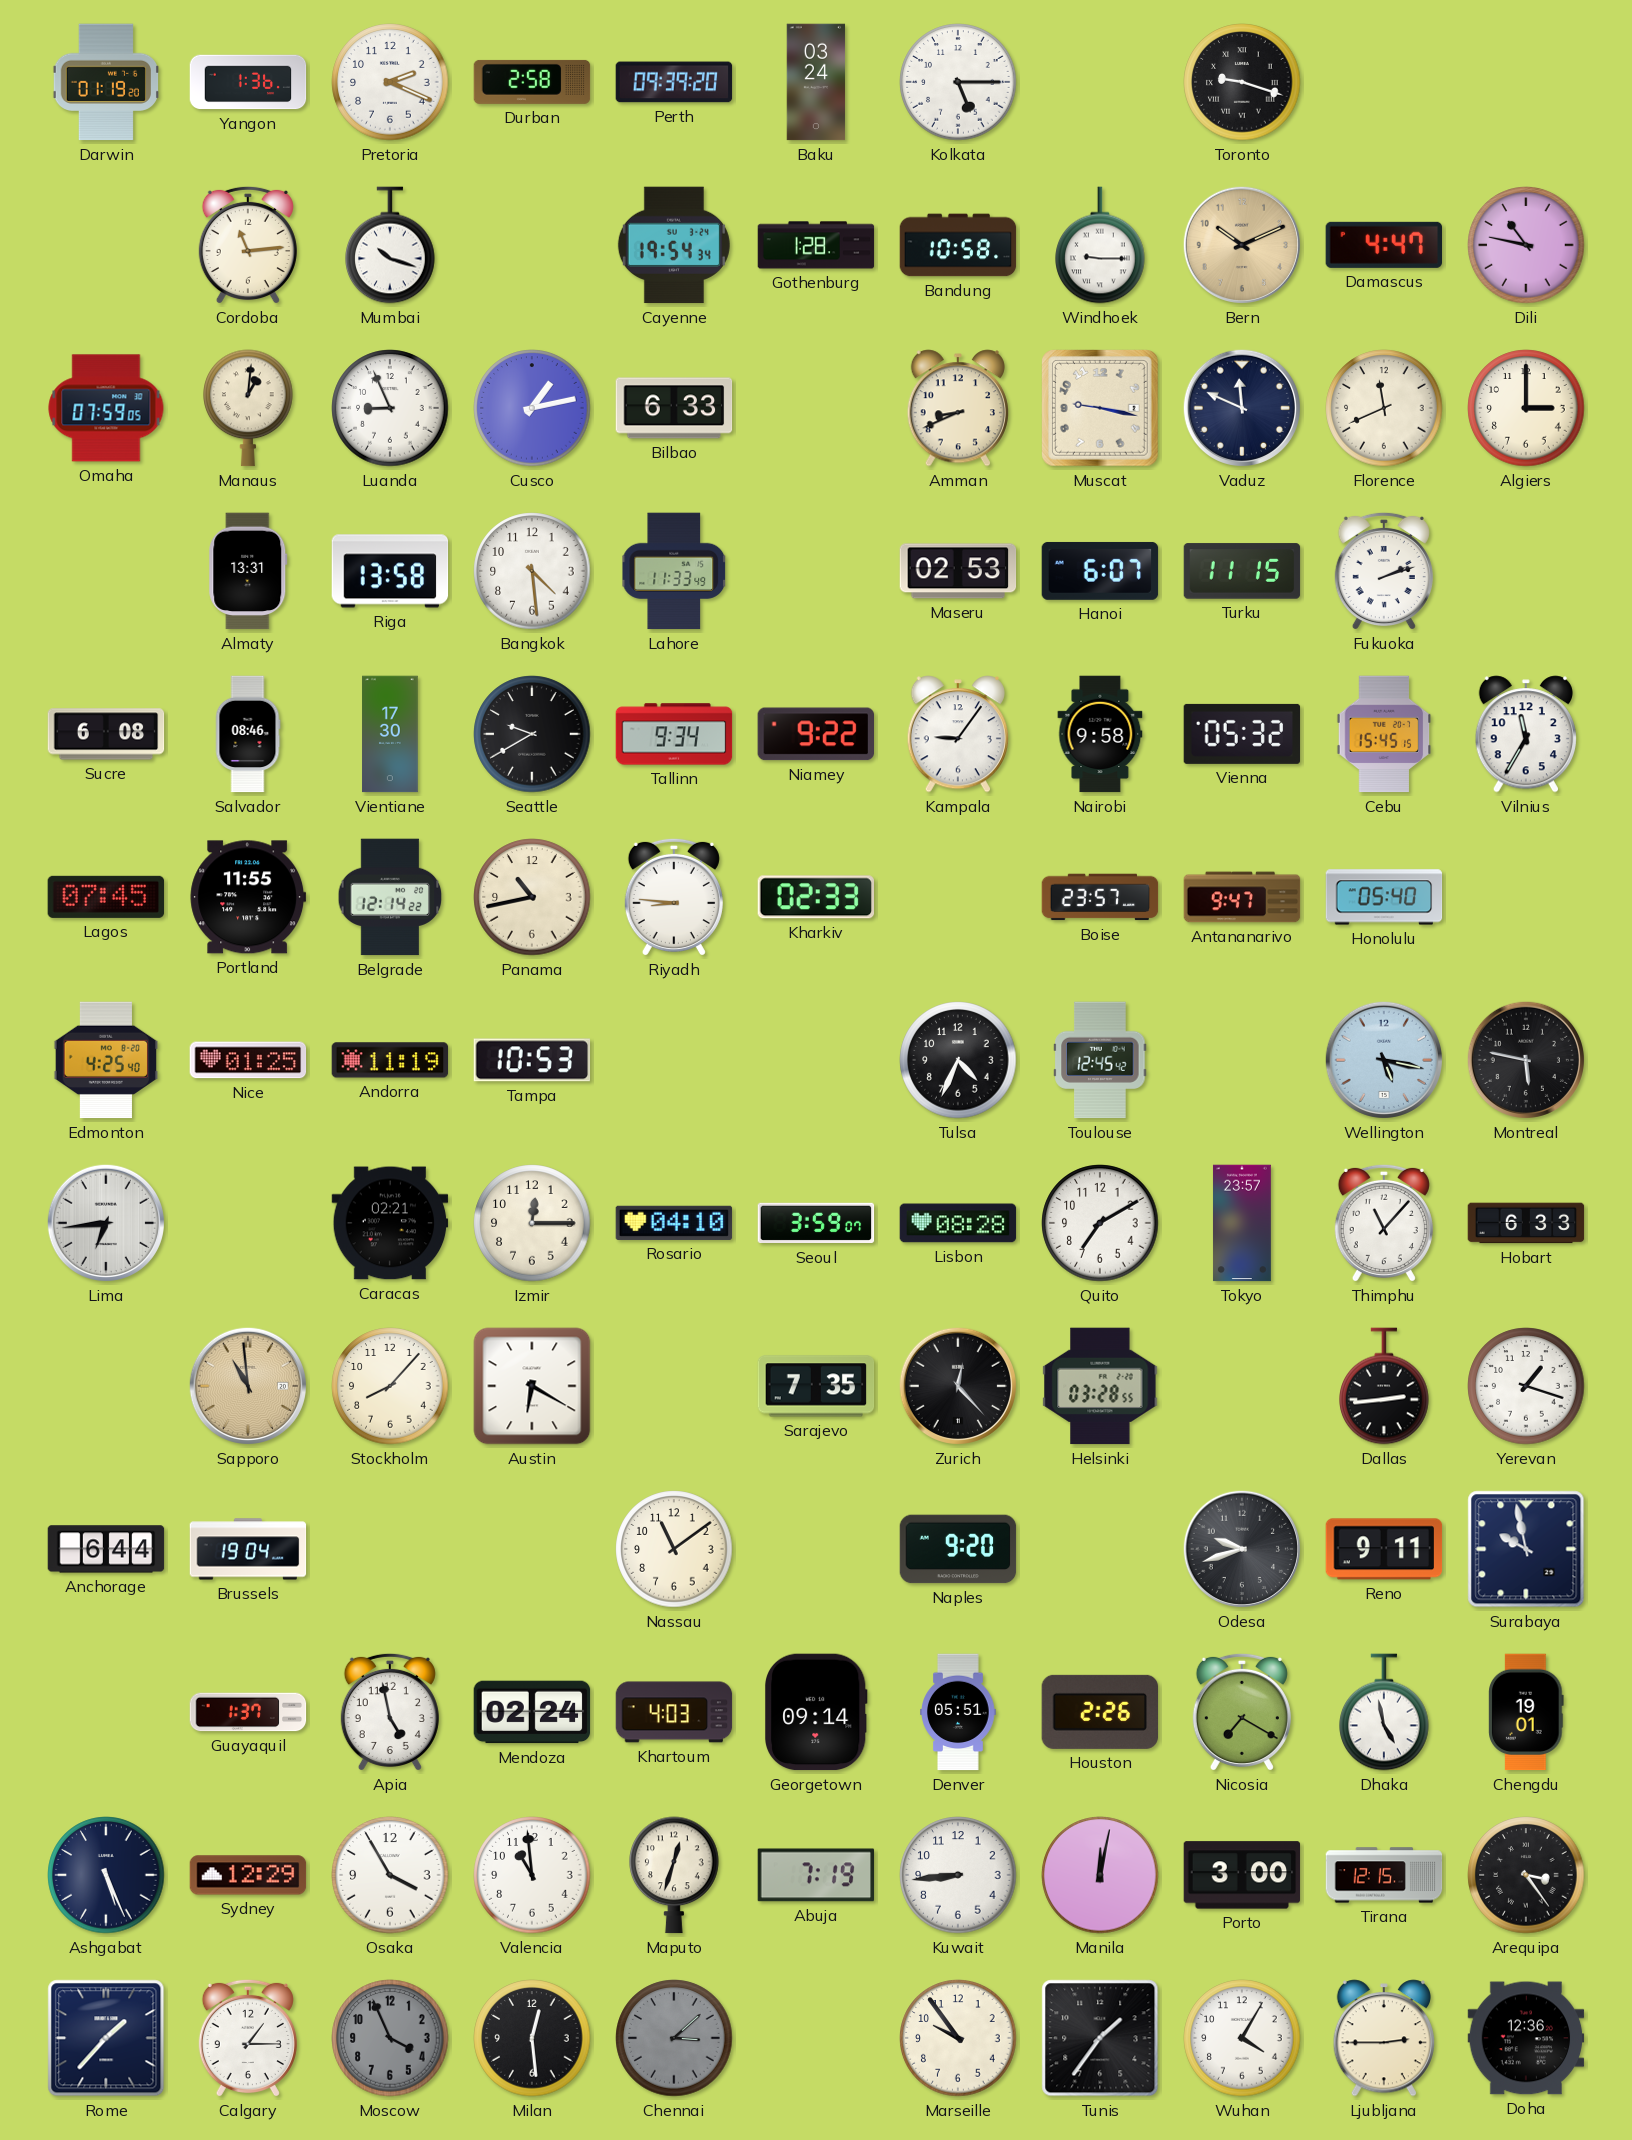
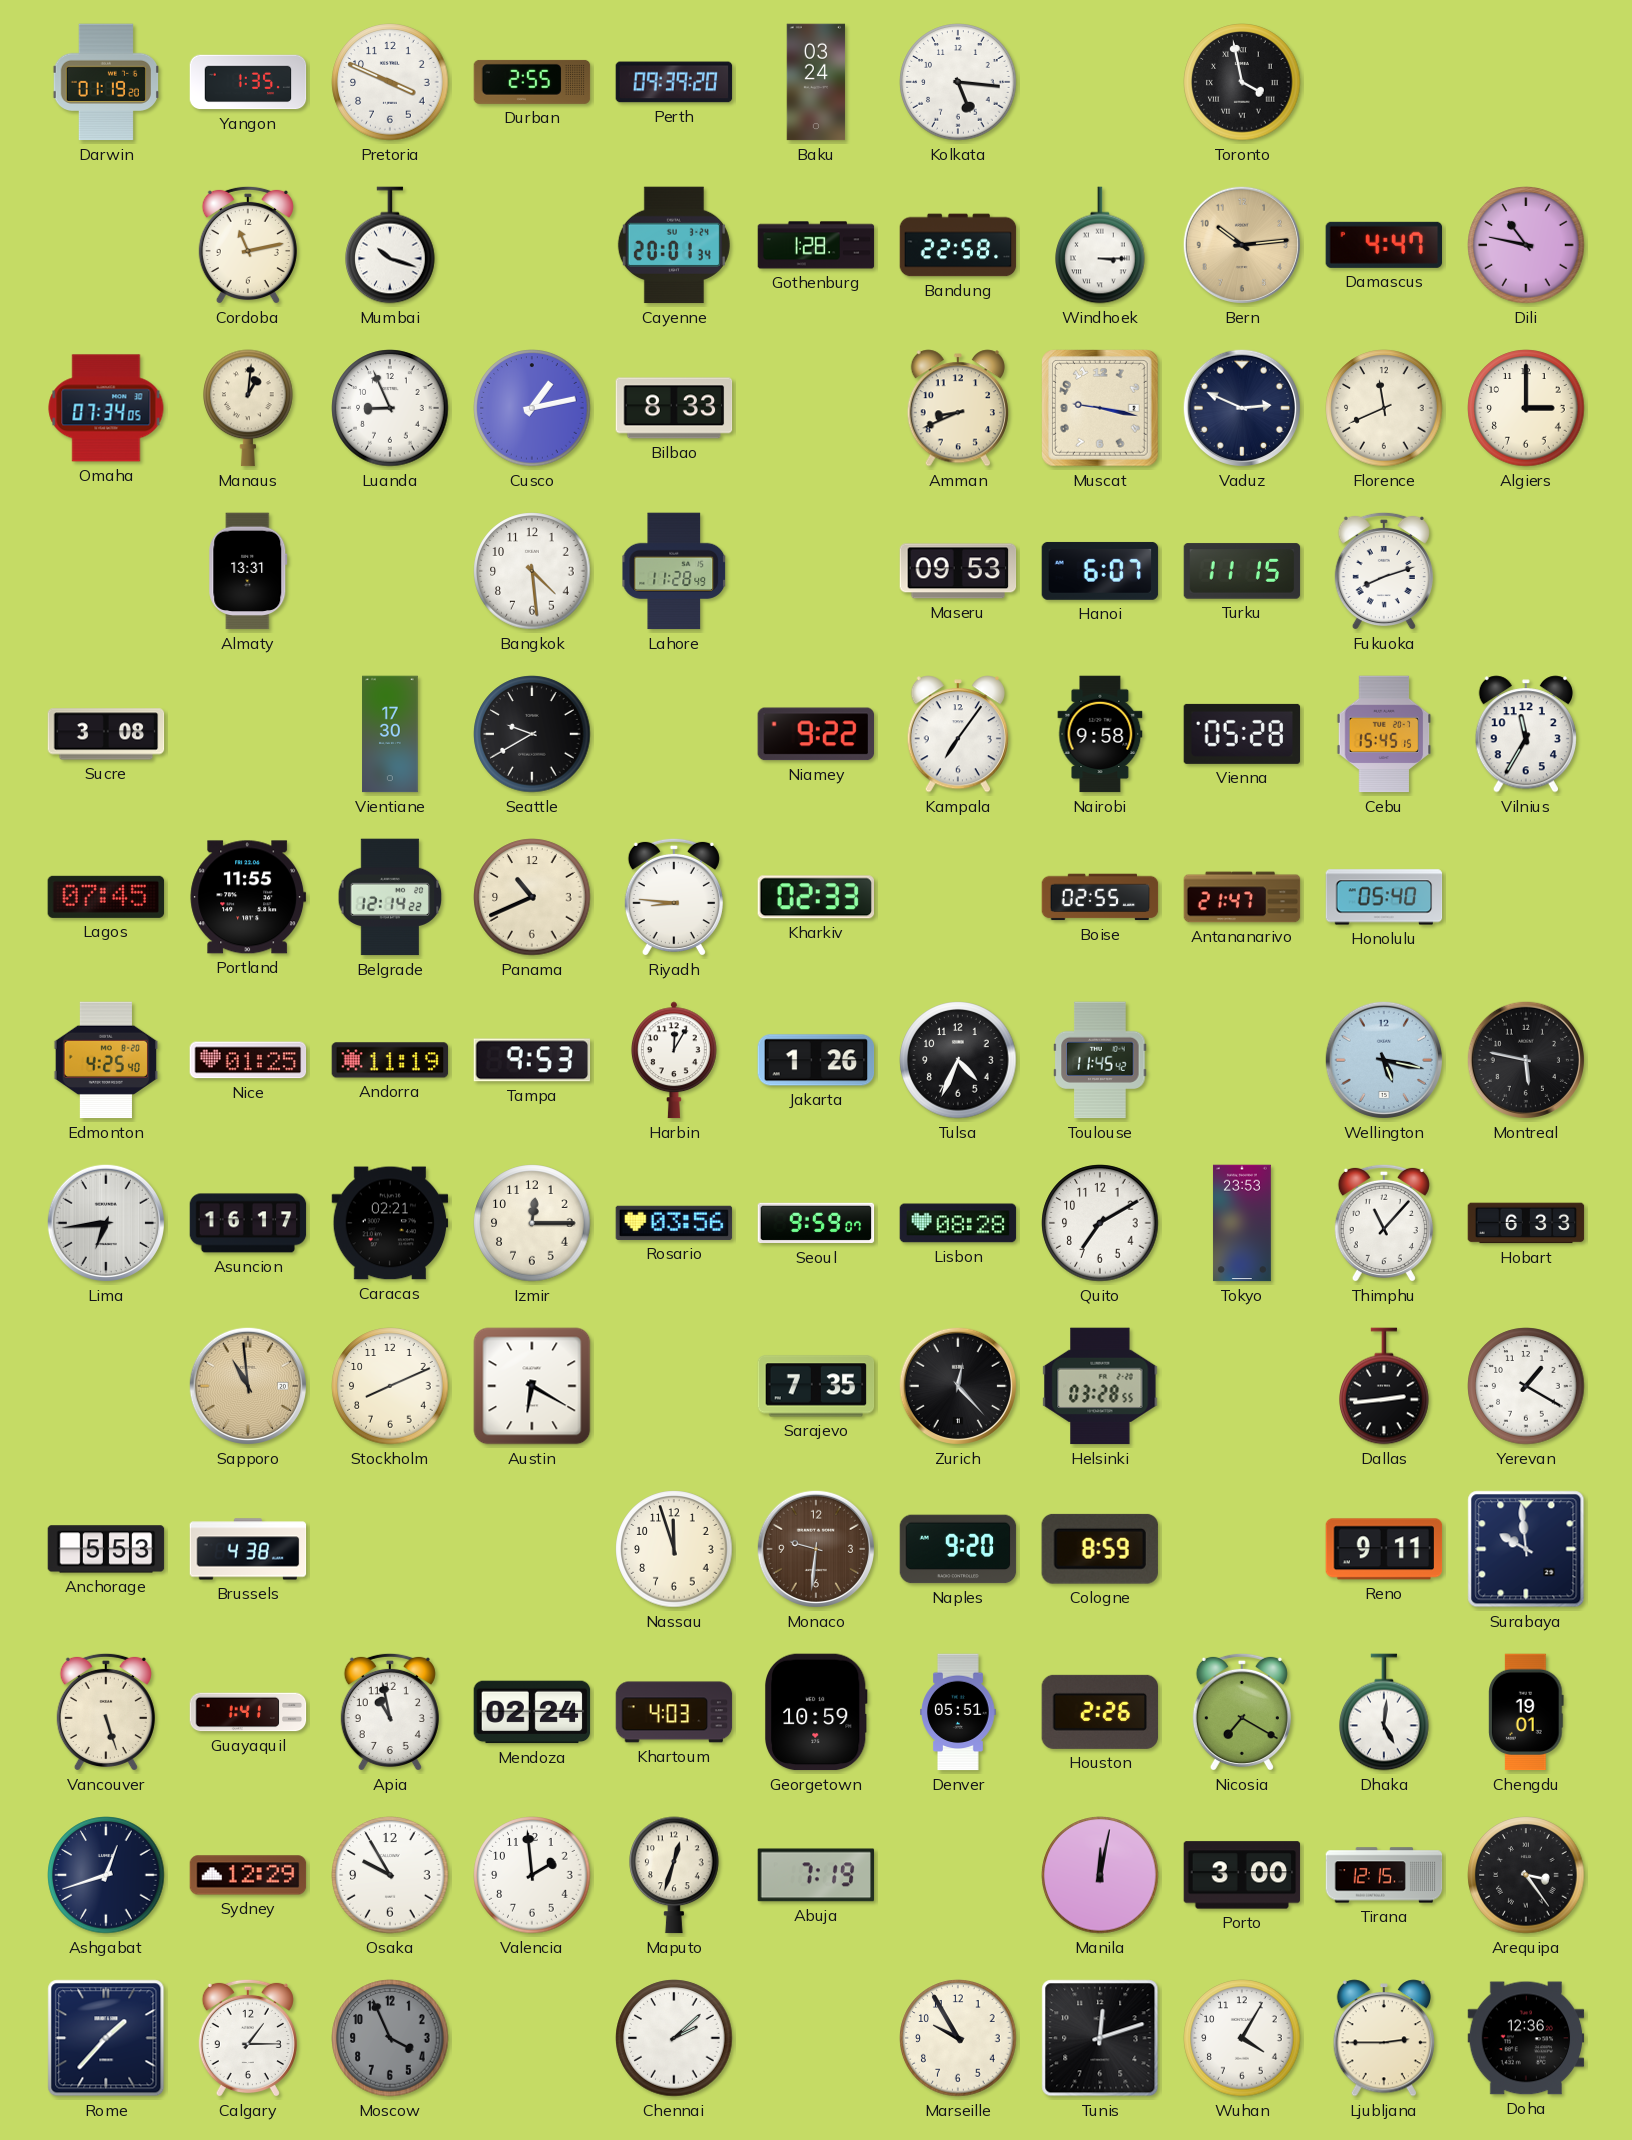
Yangon: 1:36 -> 1:35
Pretoria: 2:19 -> 3:49
Durban: 2:58 -> 2:55
Kolkata: 5:15 -> 5:16
Toronto: 9:18 -> 3:58
Cordoba: 11:14 -> 11:13
Cayenne: 19:54 -> 20:01
Bandung: 10:58 -> 22:58
Windhoek: 9:15 -> 3:15
Bern: 10:11 -> 10:14
Omaha: 07:59 -> 07:34
Bilbao: 6:33 -> 8:33
Vaduz: 11:49 -> 2:49
Riga: 13:58 -> none
Lahore: 11:33 -> 11:28
Maseru: 02:53 -> 09:53
Fukuoka: 2:12 -> 8:12
Sucre: 6:08 -> 3:08
Salvador: 08:46 -> none
Tallinn: 9:34 -> none
Kampala: 9:06 -> 7:06
Vienna: 05:32 -> 05:28
Panama: 10:43 -> 10:41
Boise: 23:57 -> 02:55
Antananarivo: 9:47 -> 21:47
Tampa: 10:53 -> 9:53
Harbin: none -> 12:05
Jakarta: none -> 1:26
Toulouse: 12:45 -> 11:45
Asuncion: none -> 16:17
Rosario: 04:10 -> 03:56
Seoul: 3:59 -> 9:59
Tokyo: 23:57 -> 23:53
Stockholm: 8:07 -> 8:11
Yerevan: 1:18 -> 1:20
Anchorage: 6:44 -> 5:53
Brussels: 19:04 -> 4:38
Nassau: 11:09 -> 11:57
Monaco: none -> 9:31
Cologne: none -> 8:59
Odesa: 9:42 -> none
Surabaya: 9:58 -> 9:59
Vancouver: none -> 5:27
Guayaquil: 1:37 -> 1:41
Apia: 4:58 -> 10:58
Georgetown: 09:14 -> 10:59
Dhaka: 4:58 -> 5:01
Ashgabat: 5:26 -> 12:42
Osaka: 3:55 -> 9:55
Valencia: 10:59 -> 1:59
Kuwait: 8:44 -> none
Milan: 12:29 -> none
Chennai: 3:08 -> 2:08
Chennai dial: grey -> white
Marseille: 9:54 -> 9:55
Tunis: 1:36 -> 12:12
